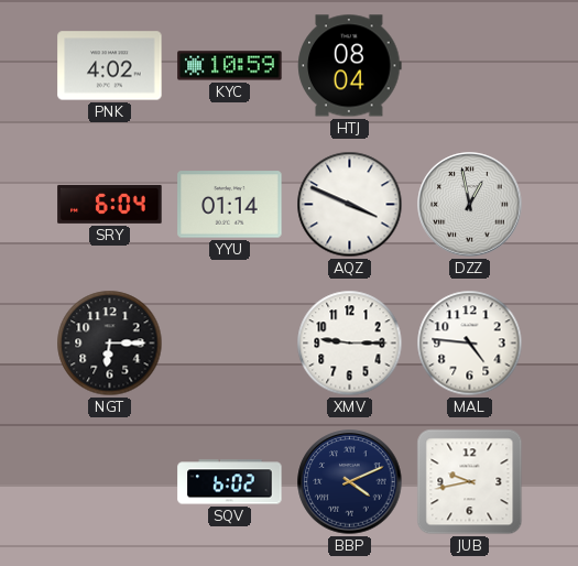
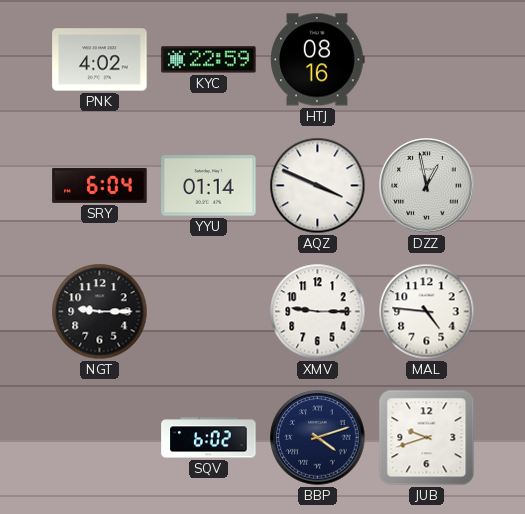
KYC: 10:59 -> 22:59
HTJ: 08:04 -> 08:16
NGT: 6:15 -> 9:15
BBP: 4:11 -> 4:12
JUB: 9:43 -> 9:42
